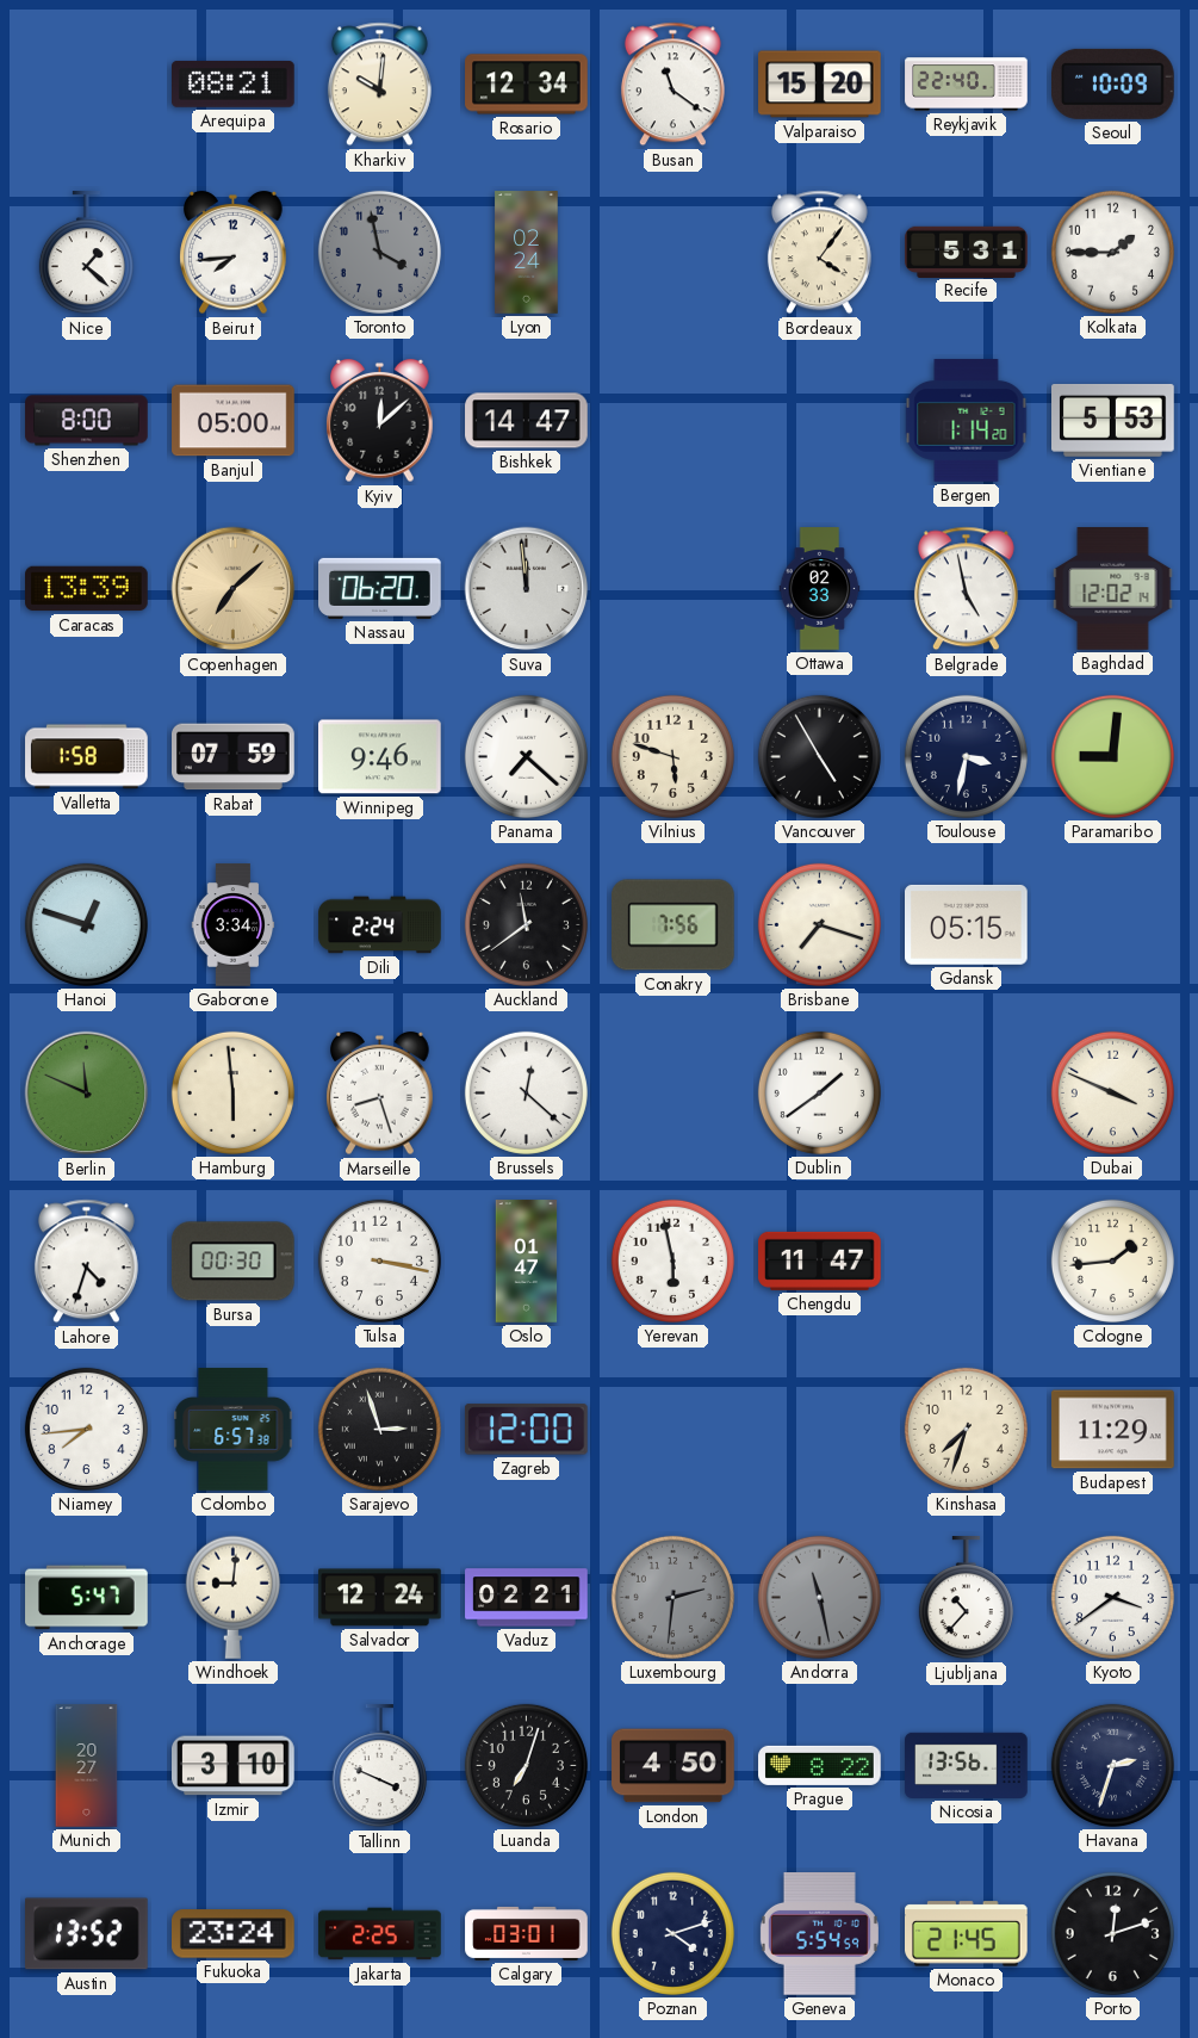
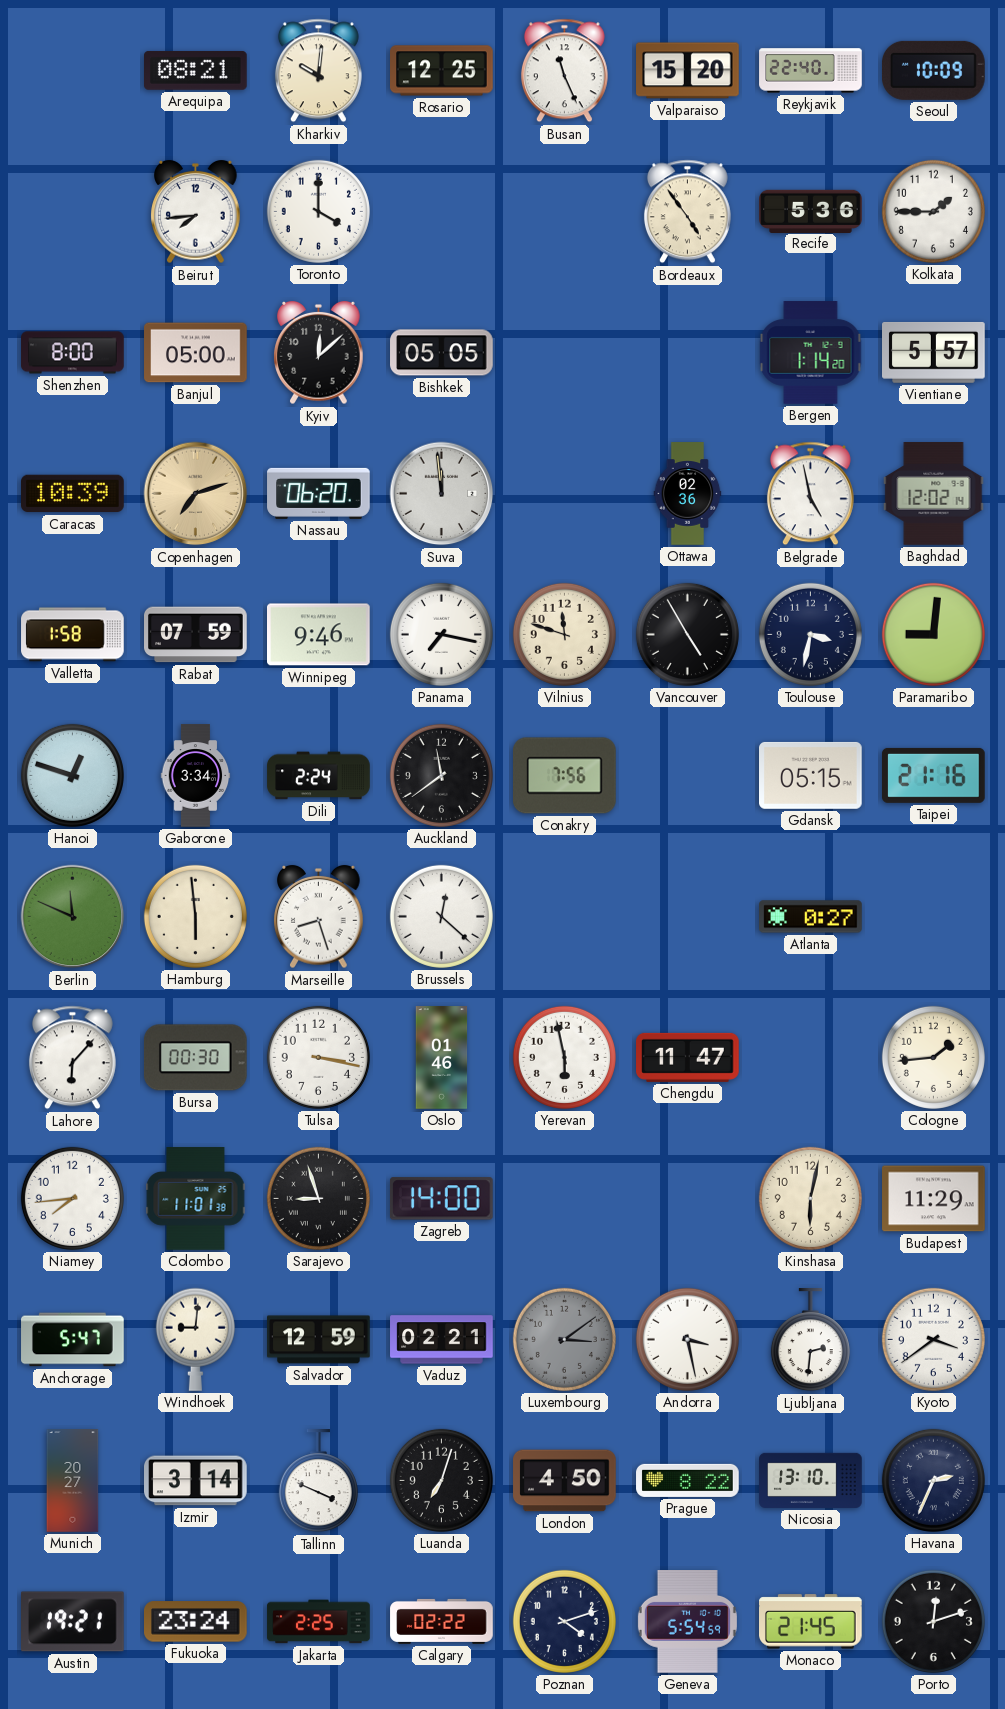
Rosario: 12:34 -> 12:25
Busan: 11:21 -> 11:26
Nice: 1:22 -> none
Toronto: 3:58 -> 4:00
Toronto dial: grey -> white
Lyon: 02:24 -> none
Bordeaux: 4:06 -> 4:54
Recife: 5:31 -> 5:36
Bishkek: 14:47 -> 05:05
Vientiane: 5:53 -> 5:57
Caracas: 13:39 -> 10:39
Copenhagen: 7:08 -> 7:12
Ottawa: 02:33 -> 02:36
Panama: 7:22 -> 7:17
Vilnius: 5:48 -> 11:48
Brisbane: 7:18 -> none
Taipei: none -> 21:16
Dublin: 1:39 -> none
Atlanta: none -> 0:27
Dubai: 3:49 -> none
Lahore: 4:33 -> 6:07
Oslo: 01:47 -> 01:46
Colombo: 6:57 -> 11:01
Sarajevo: 2:57 -> 8:57
Zagreb: 12:00 -> 14:00
Kinshasa: 7:33 -> 6:02
Salvador: 12:24 -> 12:59
Luxembourg: 2:31 -> 3:09
Andorra: 11:28 -> 3:28
Andorra dial: grey -> white
Ljubljana: 10:37 -> 2:31
Izmir: 3:10 -> 3:14
Nicosia: 13:56 -> 13:10
Havana: 2:33 -> 2:34
Austin: 13:52 -> 19:21
Calgary: 03:01 -> 02:22
